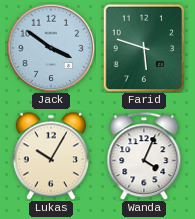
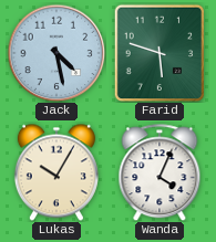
Jack: 3:51 -> 4:28
